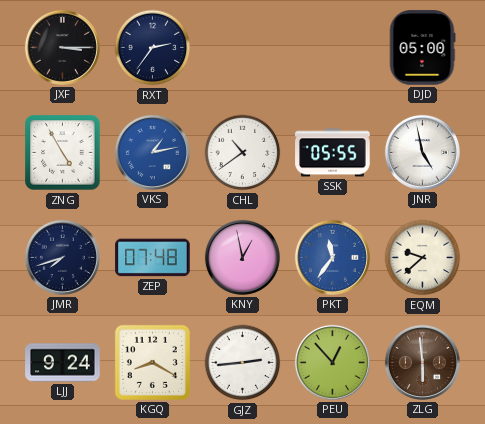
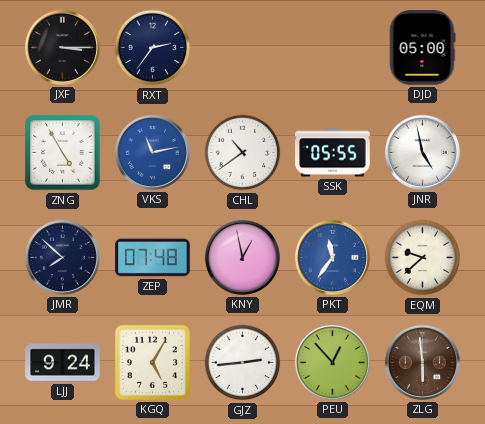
VKS: 1:13 -> 11:13
JMR: 7:42 -> 7:52
KGQ: 8:20 -> 5:05
